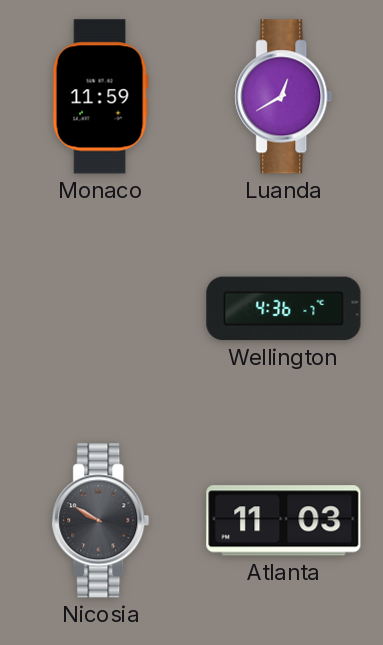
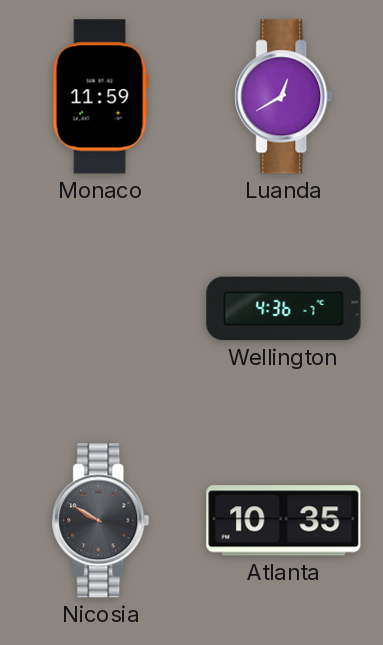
Atlanta: 11:03 -> 10:35
